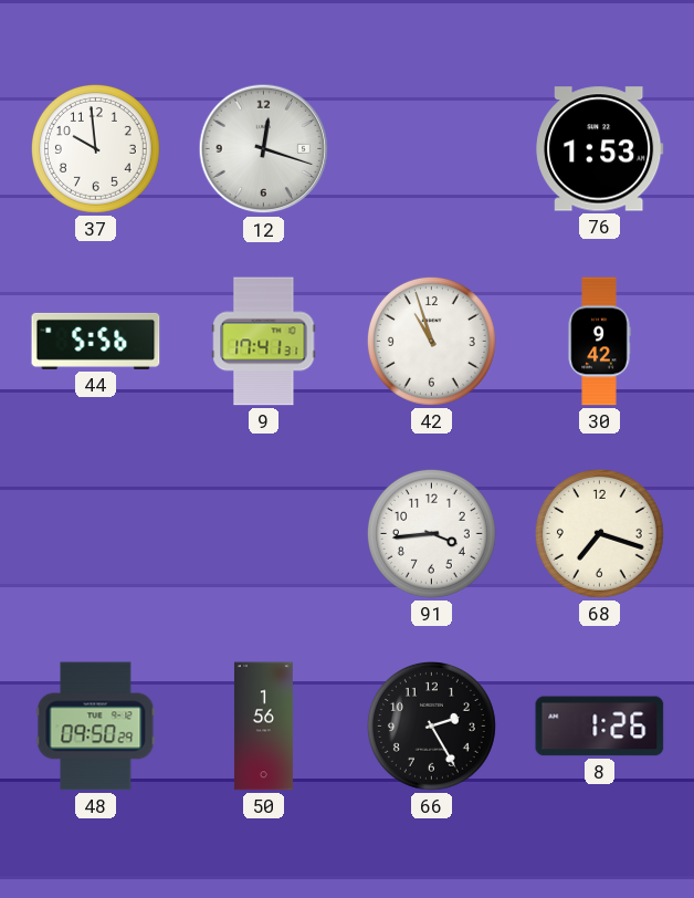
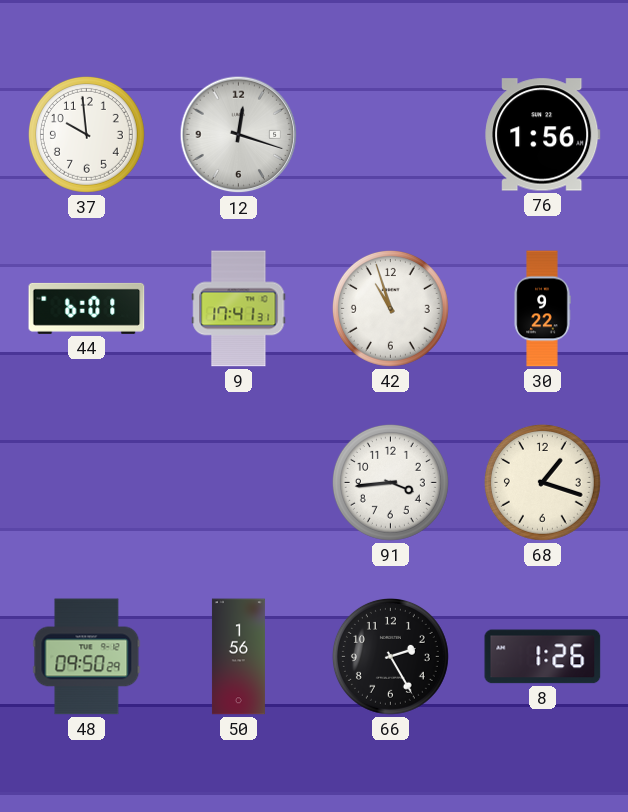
76: 1:53 -> 1:56
44: 5:56 -> 6:01
30: 9:42 -> 9:22
68: 7:18 -> 1:18
